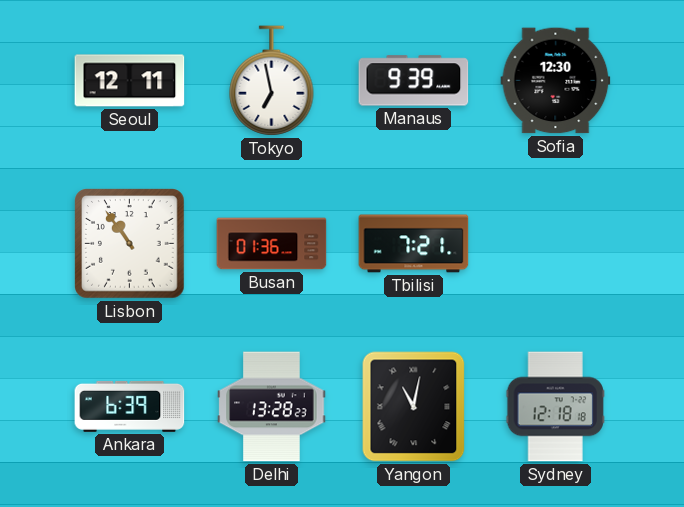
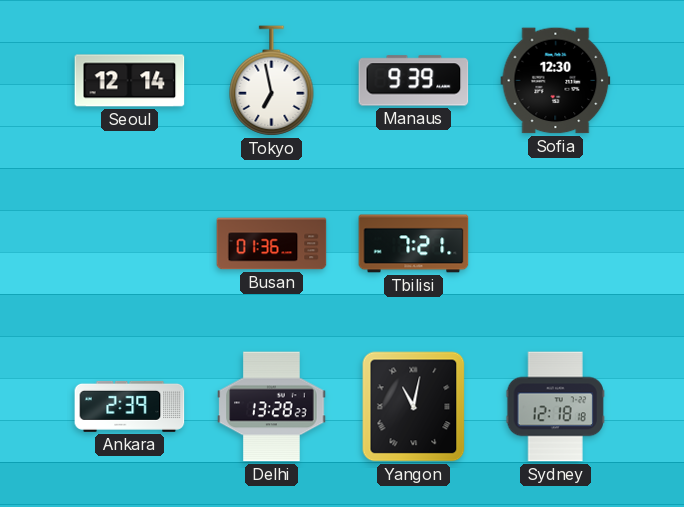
Seoul: 12:11 -> 12:14
Lisbon: 10:54 -> none
Ankara: 6:39 -> 2:39
